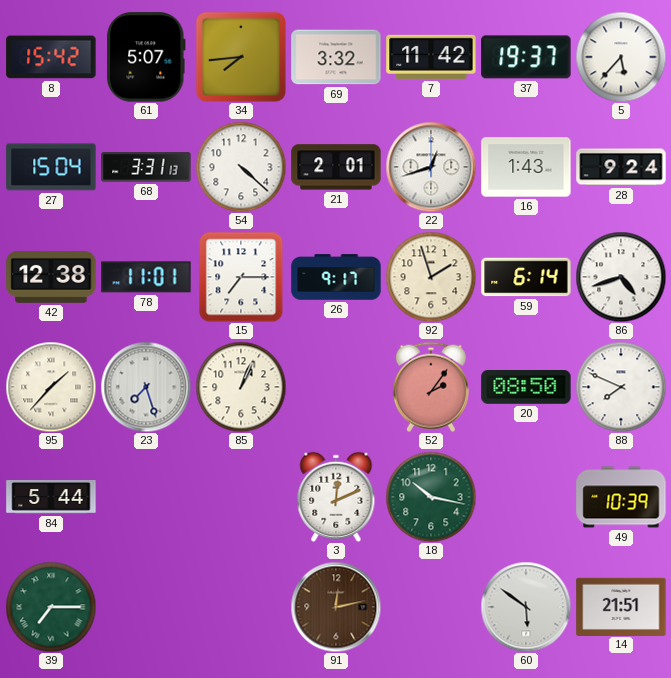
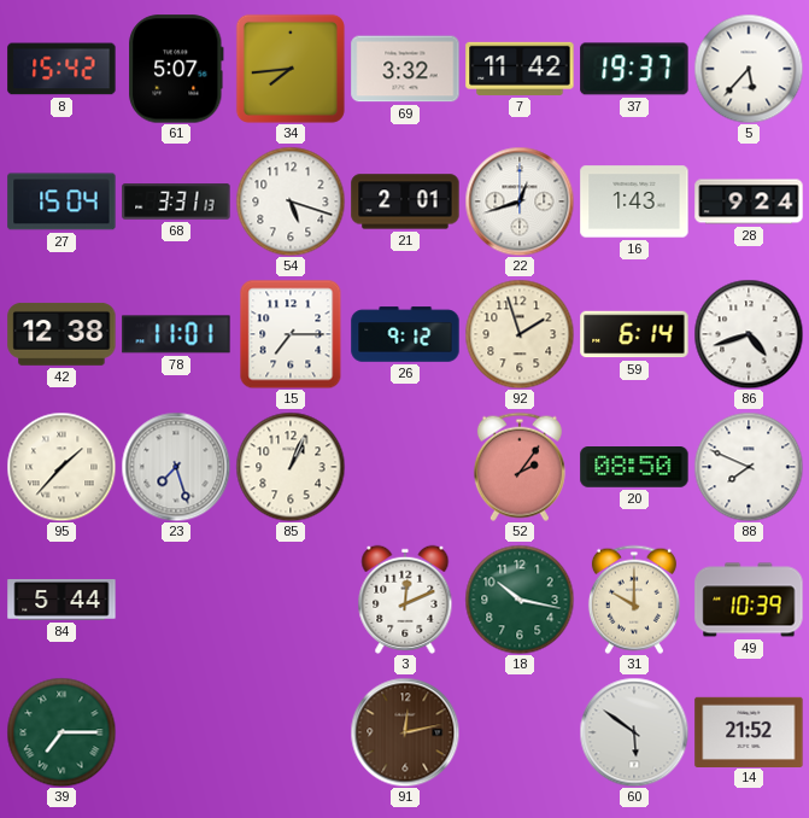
54: 4:22 -> 5:18
26: 9:17 -> 9:12
31: none -> 10:00
14: 21:51 -> 21:52
